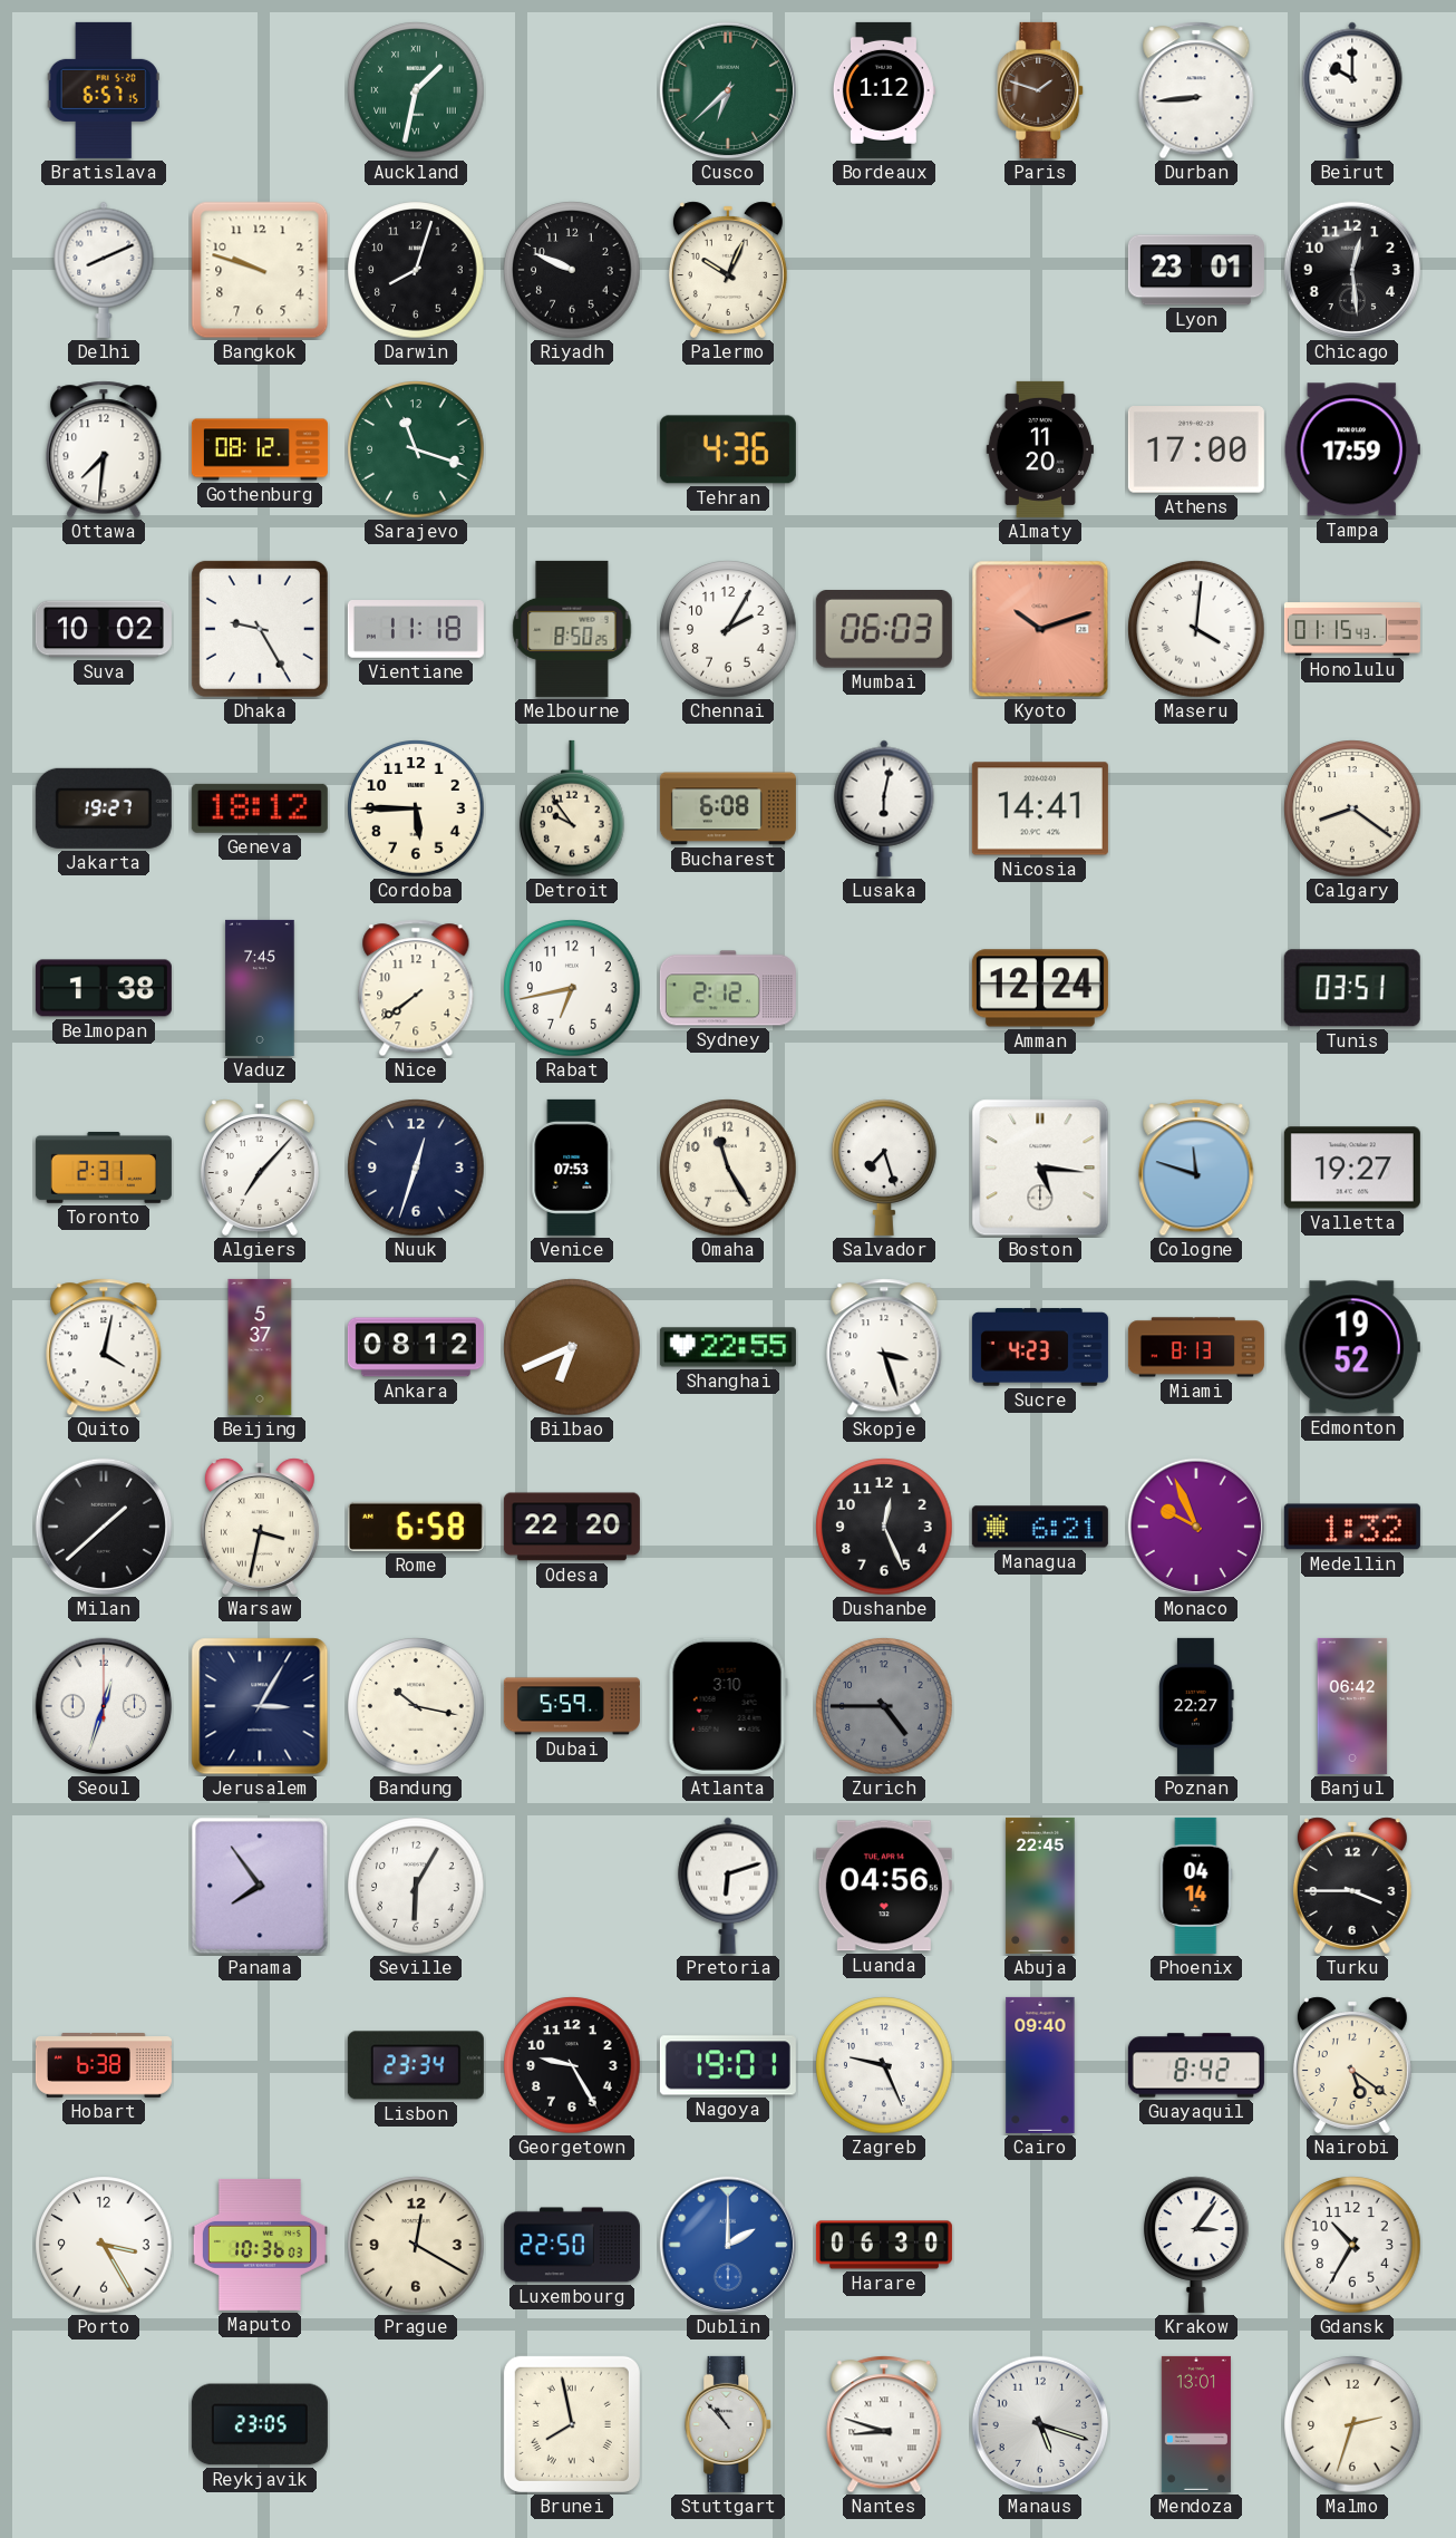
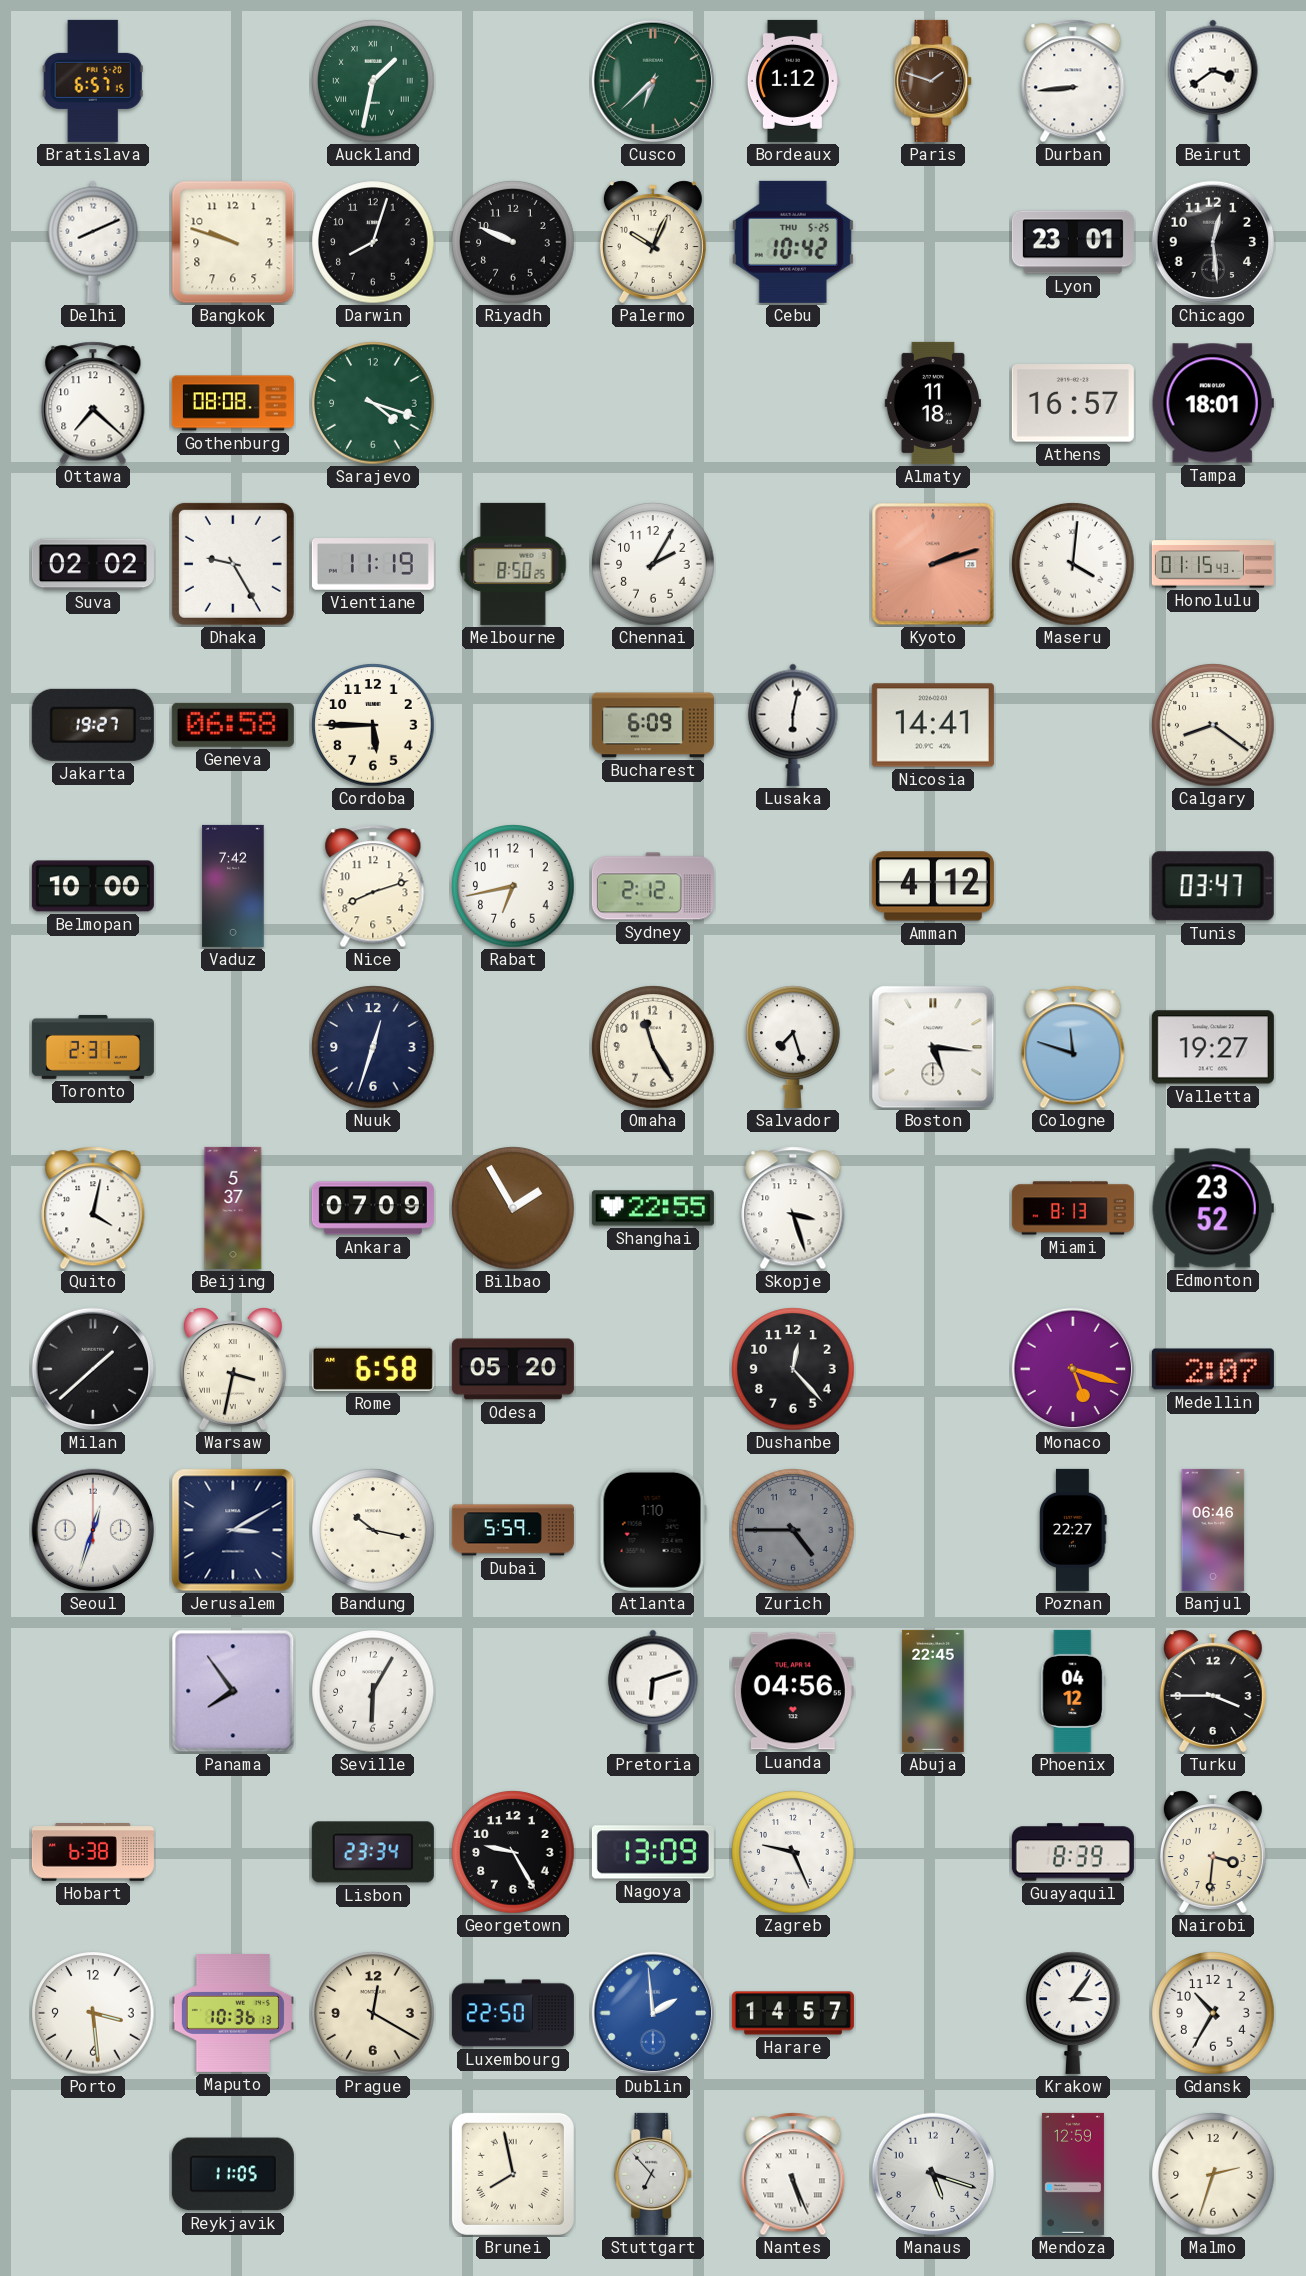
Beirut: 10:00 -> 3:39
Cebu: none -> 10:42
Ottawa: 7:31 -> 7:22
Gothenburg: 08:12 -> 08:08
Sarajevo: 11:18 -> 4:18
Tehran: 4:36 -> none
Almaty: 11:20 -> 11:18
Athens: 17:00 -> 16:57
Tampa: 17:59 -> 18:01
Suva: 10:02 -> 02:02
Vientiane: 11:18 -> 11:19
Mumbai: 06:03 -> none
Kyoto: 10:12 -> 2:12
Geneva: 18:12 -> 06:58
Detroit: 9:54 -> none
Bucharest: 6:08 -> 6:09
Belmopan: 1:38 -> 10:00
Vaduz: 7:45 -> 7:42
Nice: 7:39 -> 8:12
Amman: 12:24 -> 4:12
Tunis: 03:51 -> 03:47
Algiers: 7:07 -> none
Venice: 07:53 -> none
Ankara: 08:12 -> 07:09
Bilbao: 6:41 -> 1:55
Sucre: 4:23 -> none
Edmonton: 19:52 -> 23:52
Odesa: 22:20 -> 05:20
Dushanbe: 12:26 -> 12:23
Managua: 6:21 -> none
Monaco: 9:56 -> 5:18
Medellin: 1:32 -> 2:07
Jerusalem: 3:05 -> 3:10
Atlanta: 3:10 -> 1:10
Banjul: 06:42 -> 06:46
Phoenix: 04:14 -> 04:12
Nagoya: 19:01 -> 13:09
Cairo: 09:40 -> none
Guayaquil: 8:42 -> 8:39
Nairobi: 5:21 -> 3:31
Porto: 3:25 -> 3:29
Maputo: 10:36:03 -> 10:36:13
Dublin: 2:00 -> 1:59
Harare: 06:30 -> 14:57
Reykjavik: 23:05 -> 11:05
Stuttgart: 10:53 -> 6:53
Nantes: 8:48 -> 5:26
Mendoza: 13:01 -> 12:59
